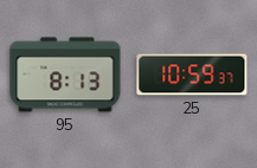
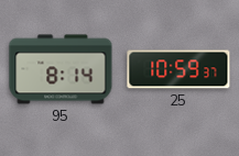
95: 8:13 -> 8:14
